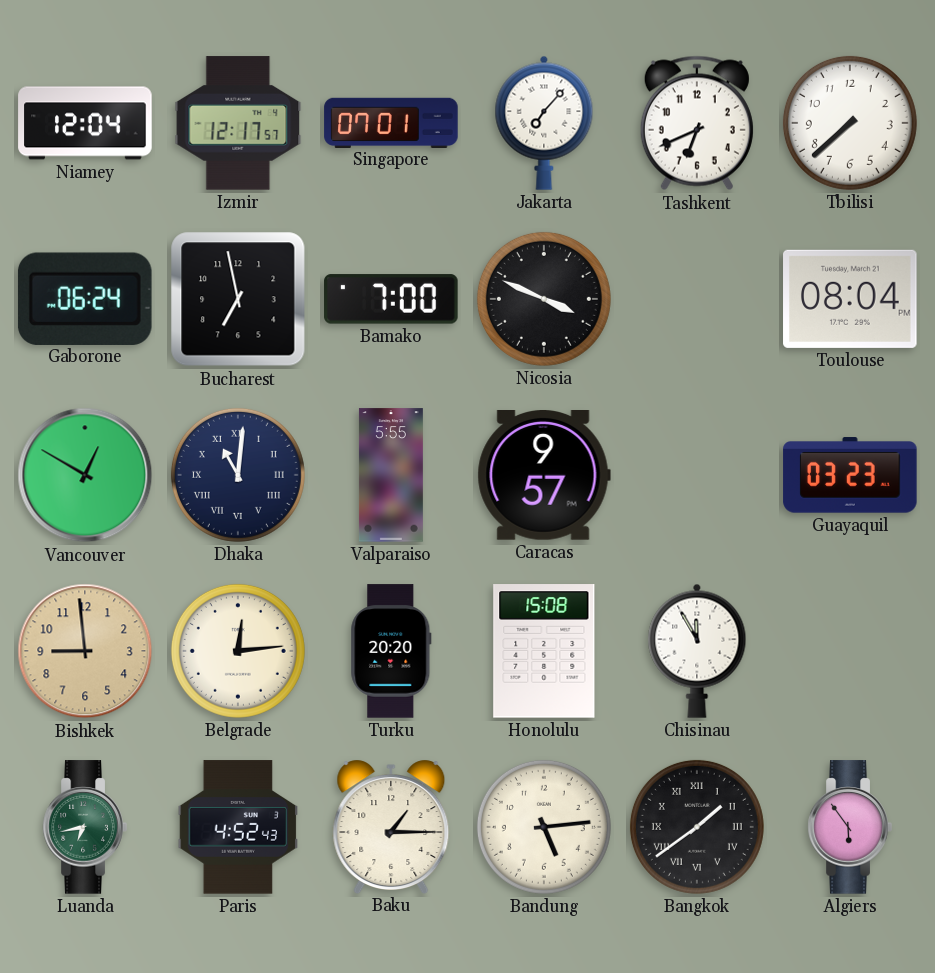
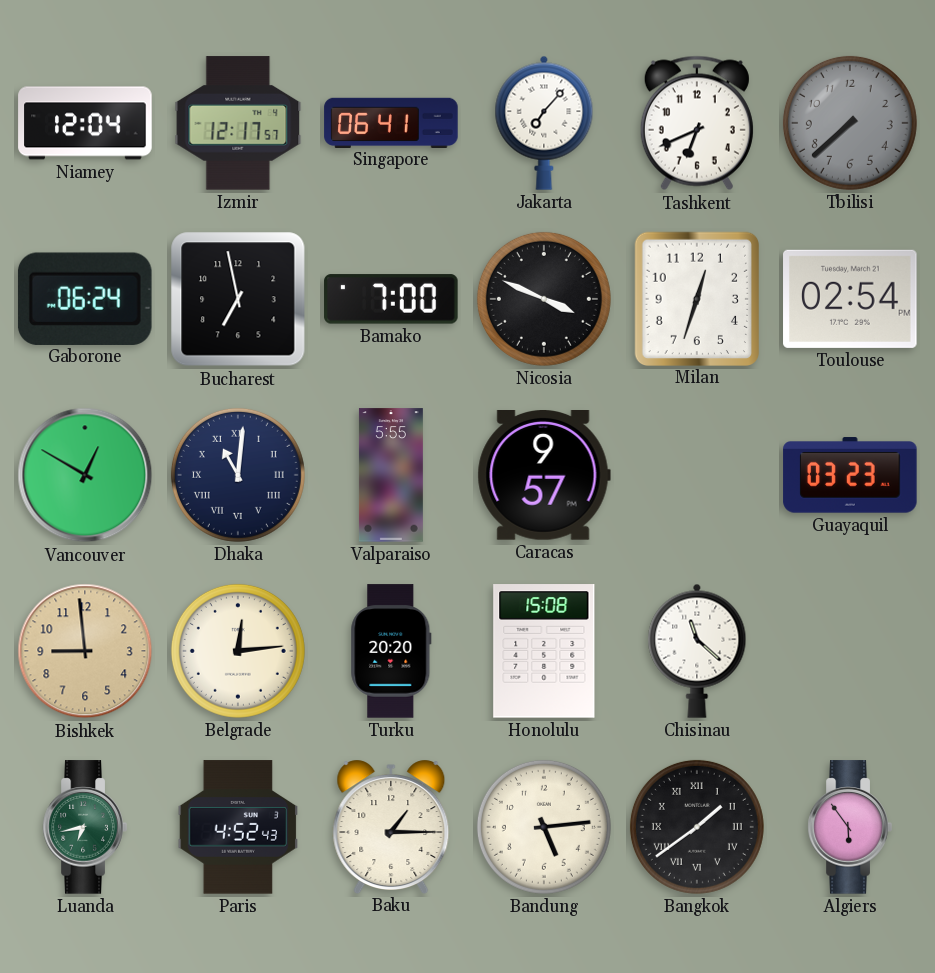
Singapore: 07:01 -> 06:41
Tbilisi dial: white -> grey
Milan: none -> 12:33
Toulouse: 08:04 -> 02:54
Chisinau: 11:55 -> 11:22
